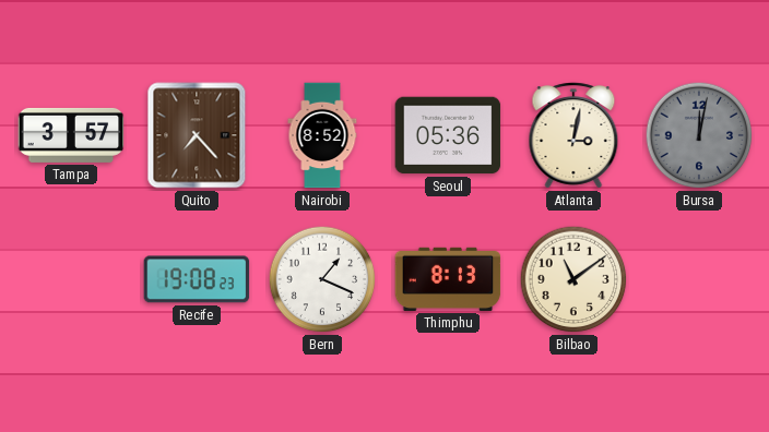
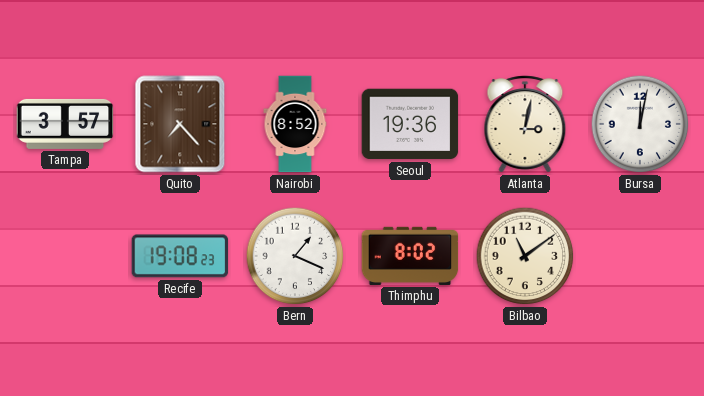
Seoul: 05:36 -> 19:36
Bursa dial: grey -> white
Thimphu: 8:13 -> 8:02
